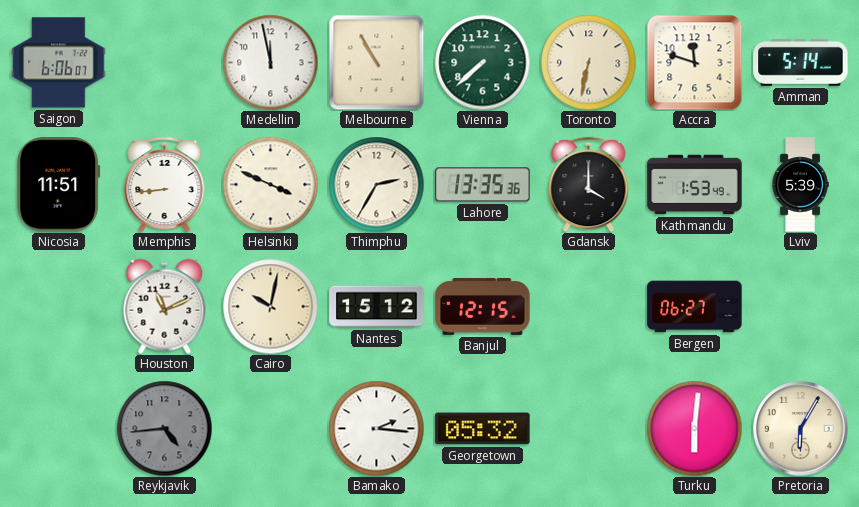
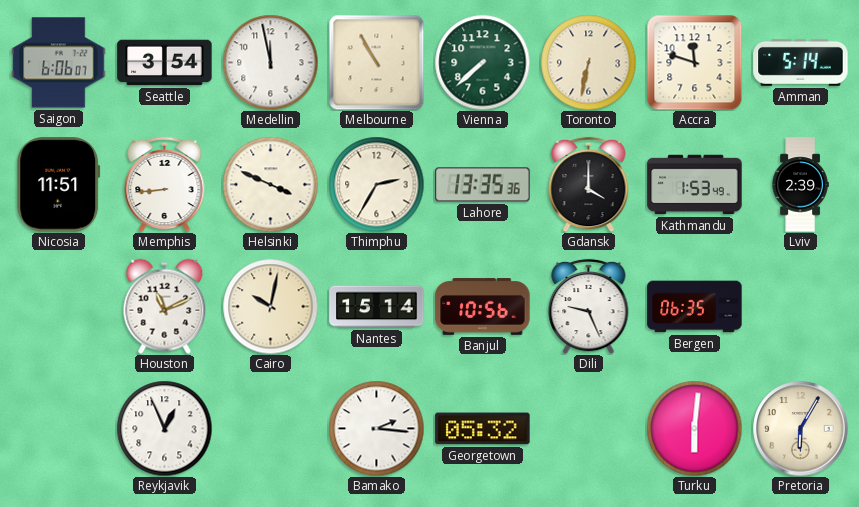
Seattle: none -> 3:54
Lviv: 5:39 -> 2:39
Nantes: 15:12 -> 15:14
Banjul: 12:15 -> 10:56
Dili: none -> 9:26
Bergen: 06:27 -> 06:35
Reykjavik: 4:44 -> 12:56
Reykjavik dial: grey -> white
